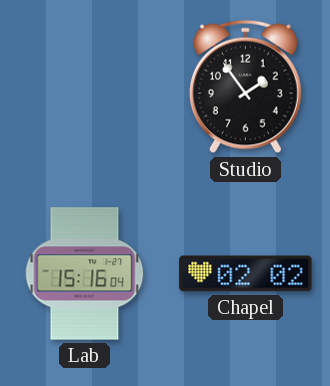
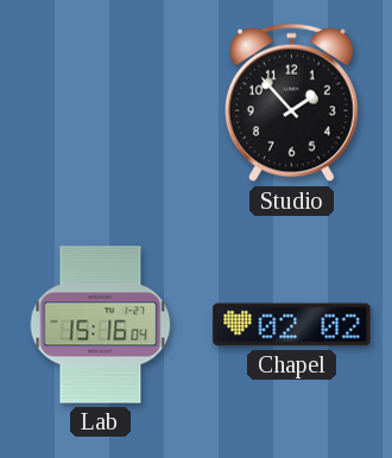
Studio: 1:54 -> 1:53
